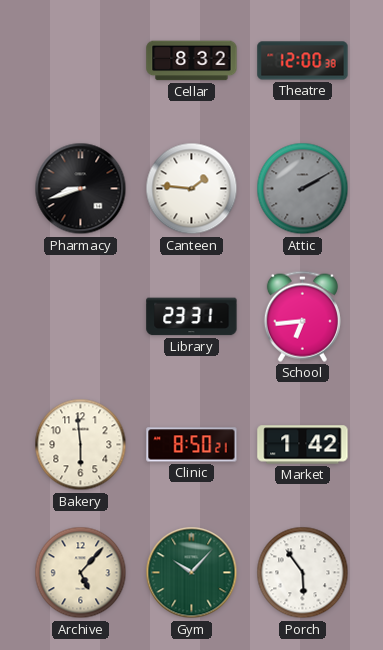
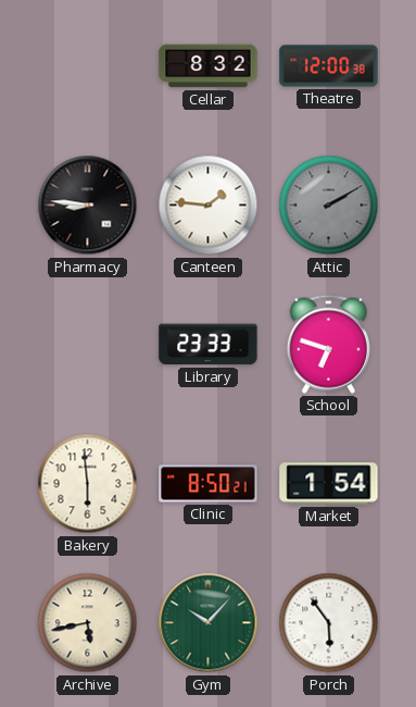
Pharmacy: 8:42 -> 8:46
Library: 23:31 -> 23:33
School: 6:44 -> 6:48
Market: 1:42 -> 1:54
Archive: 5:07 -> 5:43
